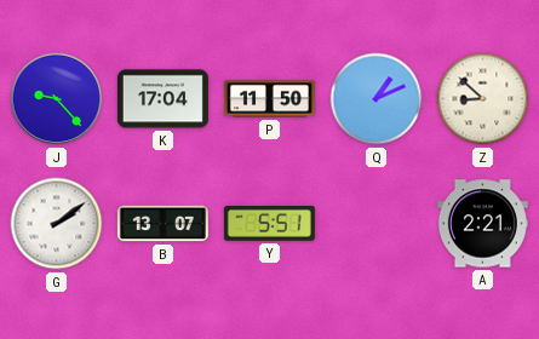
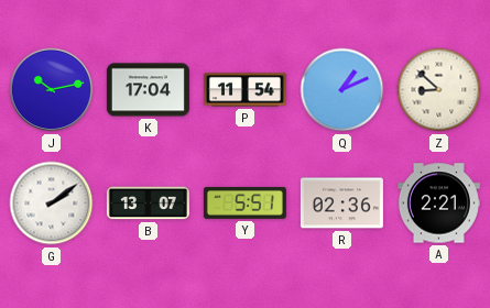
J: 9:23 -> 10:13
P: 11:50 -> 11:54
R: none -> 02:36
